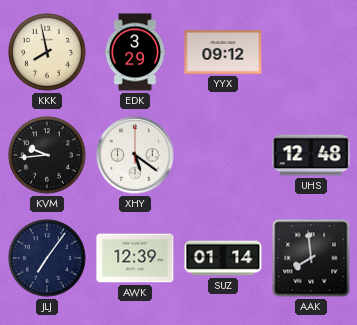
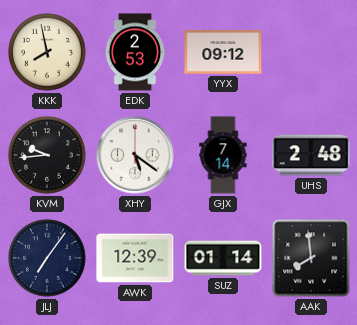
EDK: 3:29 -> 2:53
GJX: none -> 7:14
UHS: 12:48 -> 2:48
